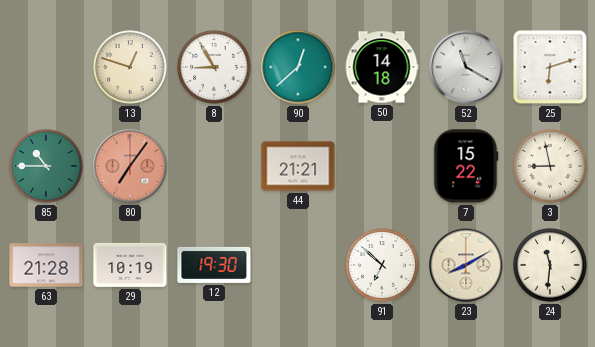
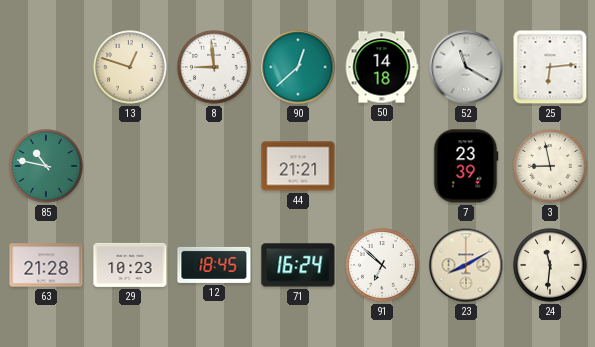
8: 8:55 -> 8:59
25: 6:12 -> 6:14
85: 10:45 -> 10:47
80: 7:06 -> none
7: 15:22 -> 23:39
29: 10:19 -> 10:23
12: 19:30 -> 18:45
71: none -> 16:24
